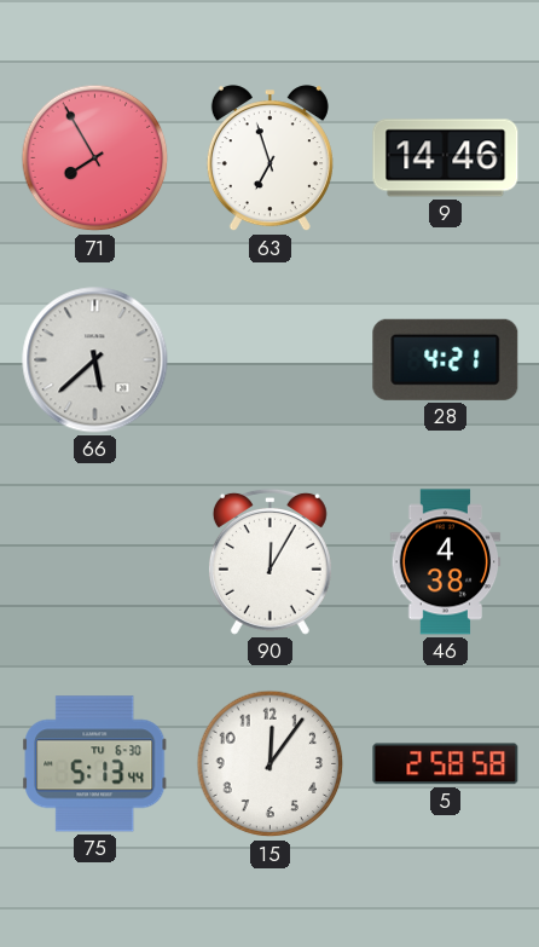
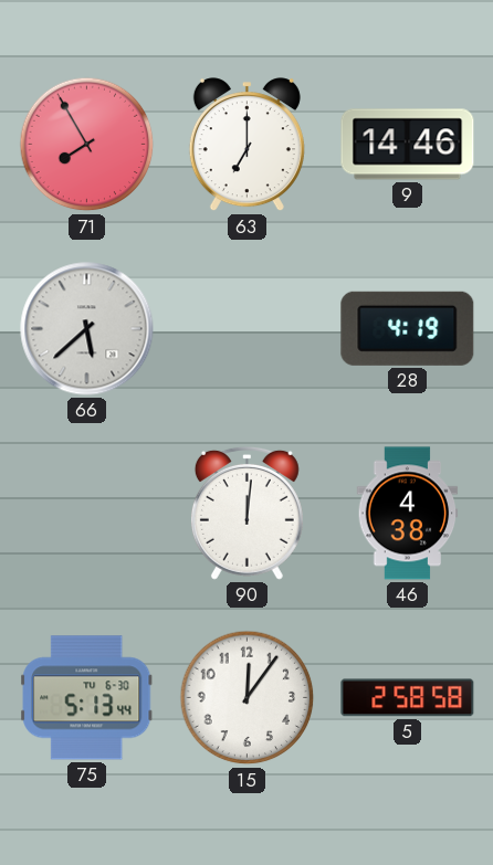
63: 6:57 -> 7:00
28: 4:21 -> 4:19
90: 12:05 -> 12:01
